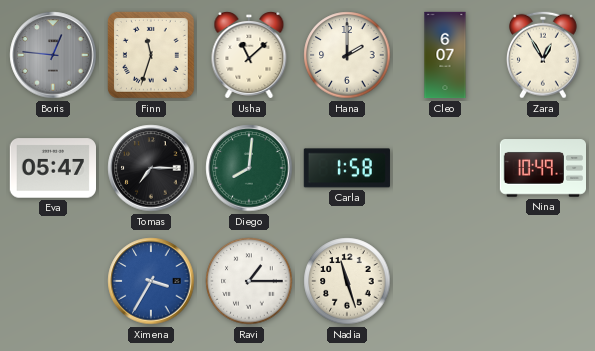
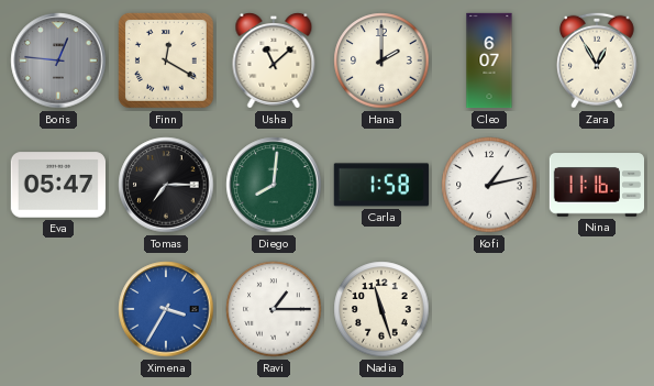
Finn: 11:33 -> 12:20
Kofi: none -> 1:13
Nina: 10:49 -> 11:16
